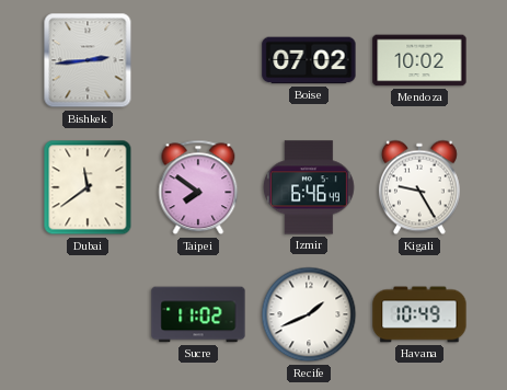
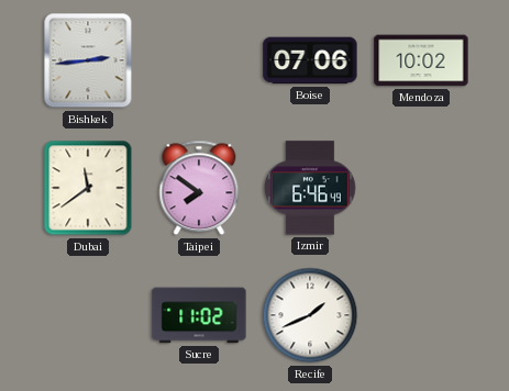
Boise: 07:02 -> 07:06
Kigali: 9:25 -> none
Havana: 10:49 -> none
